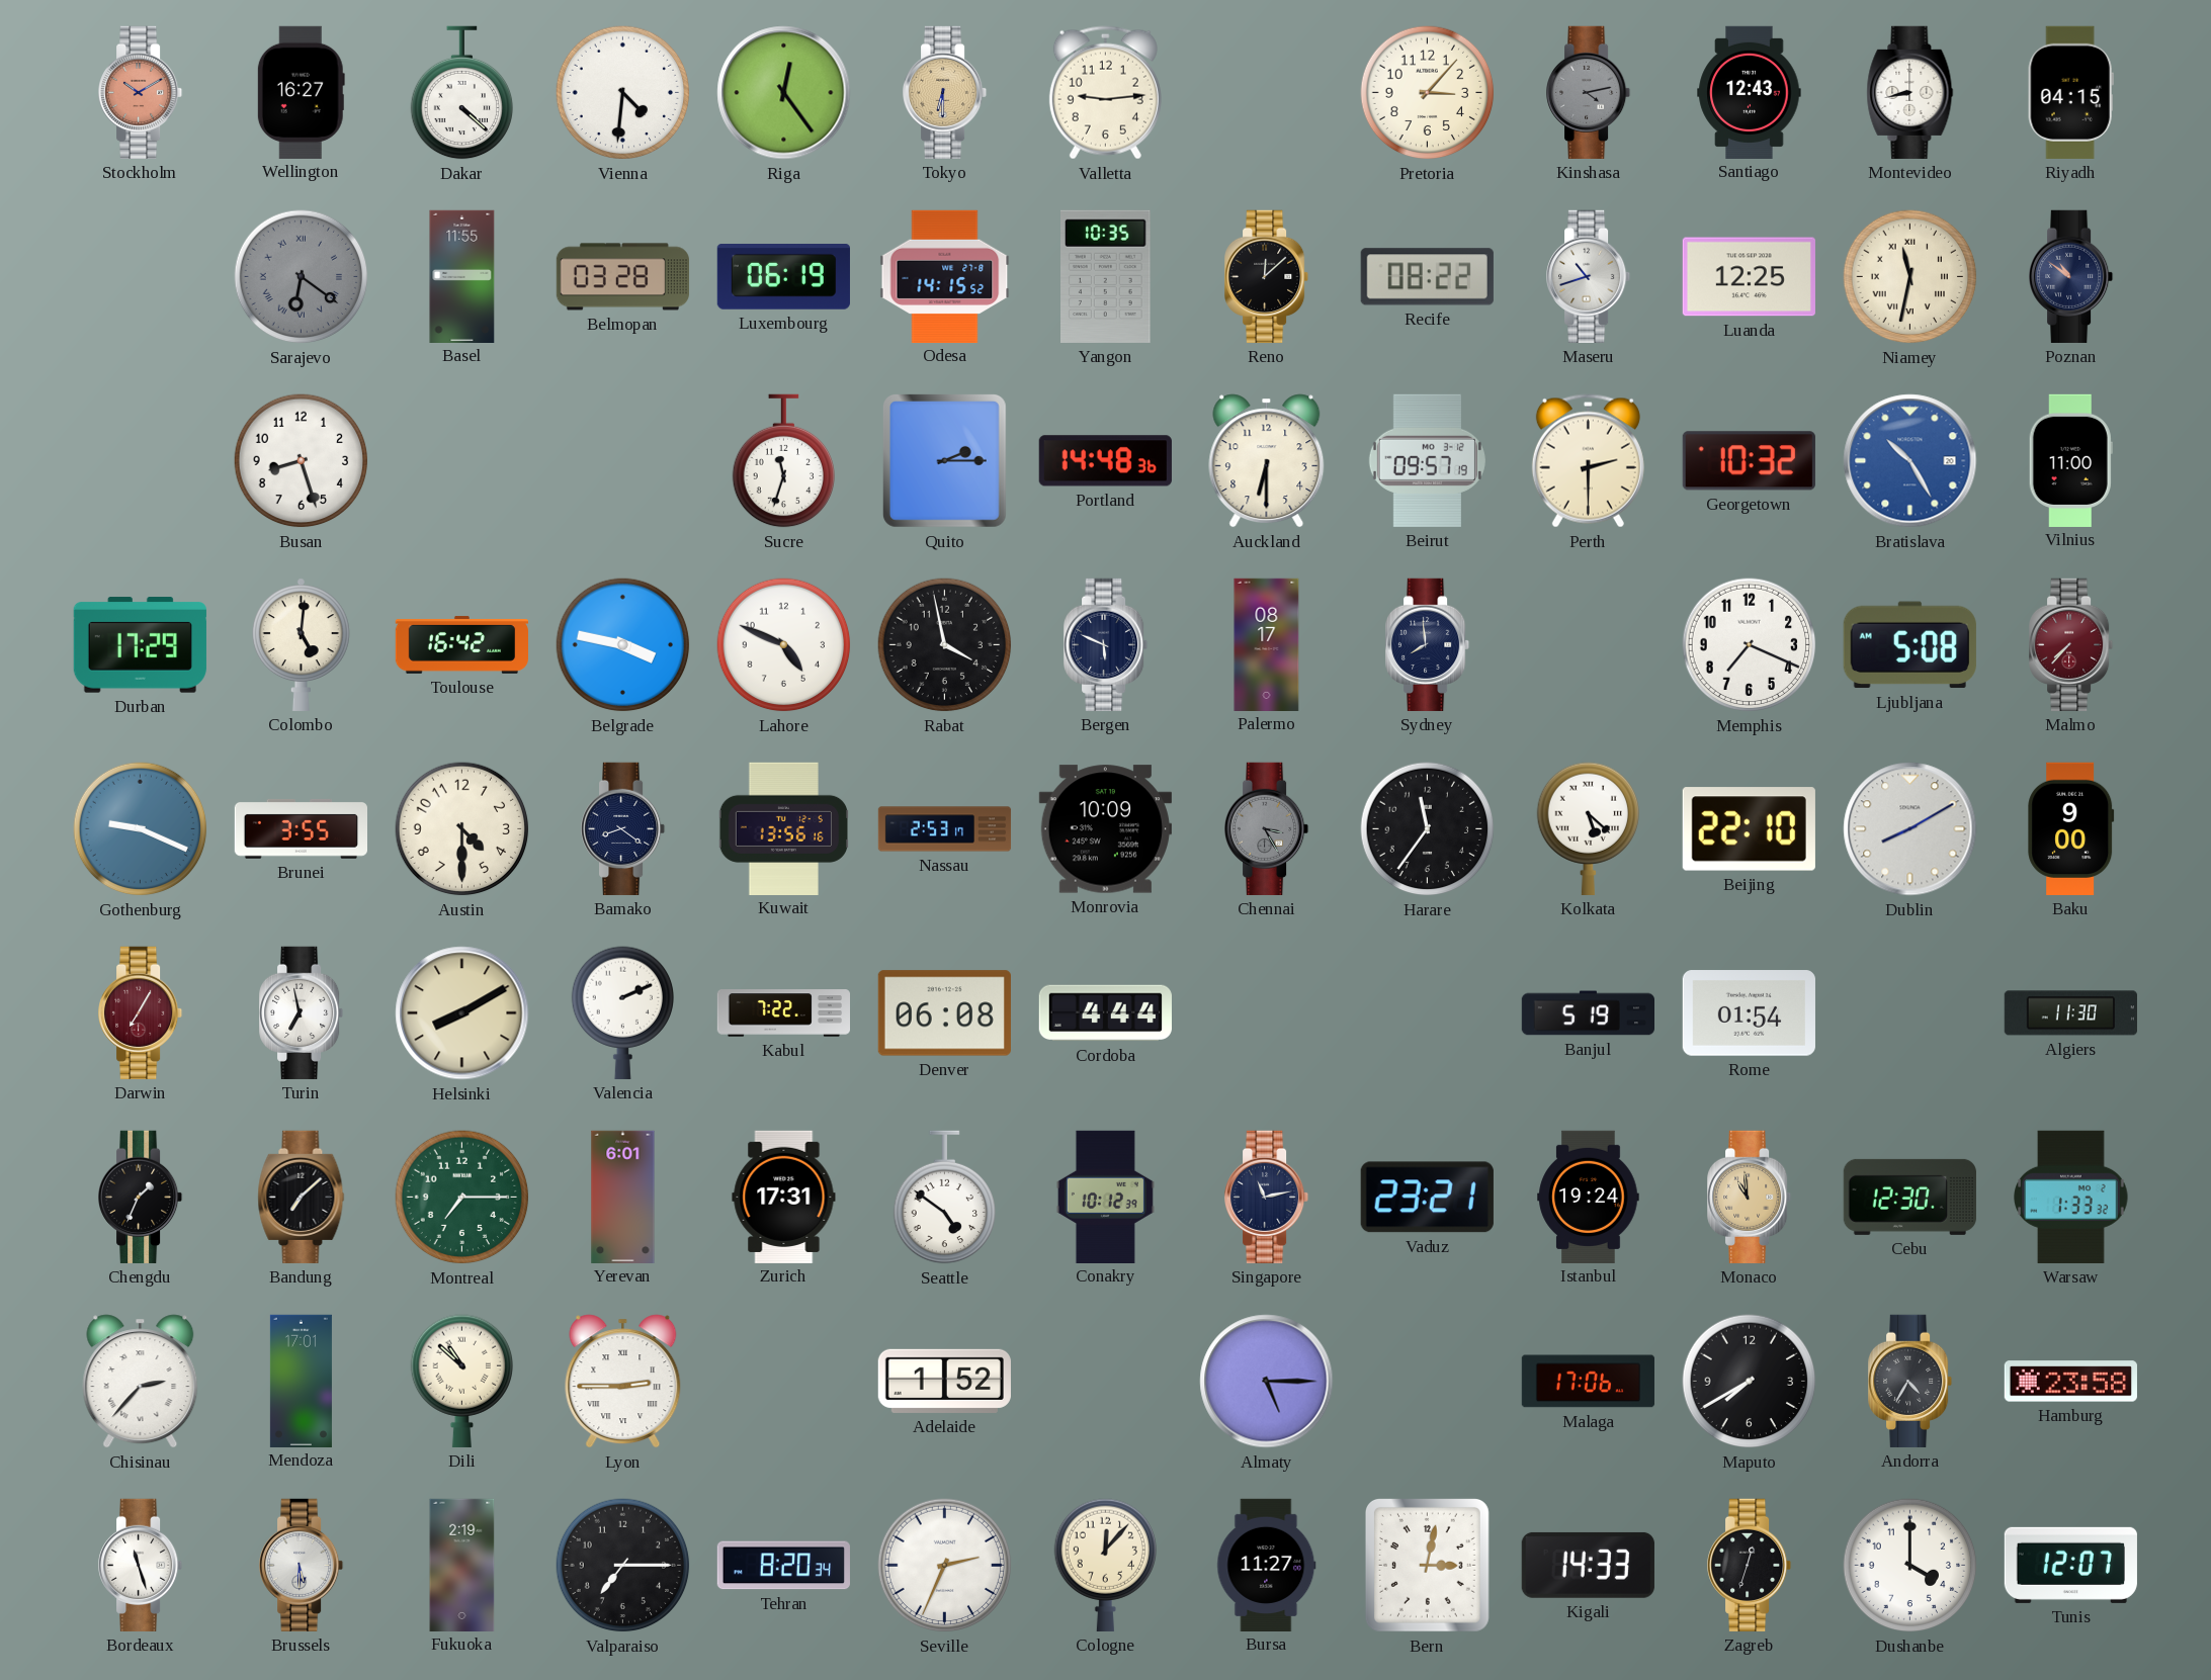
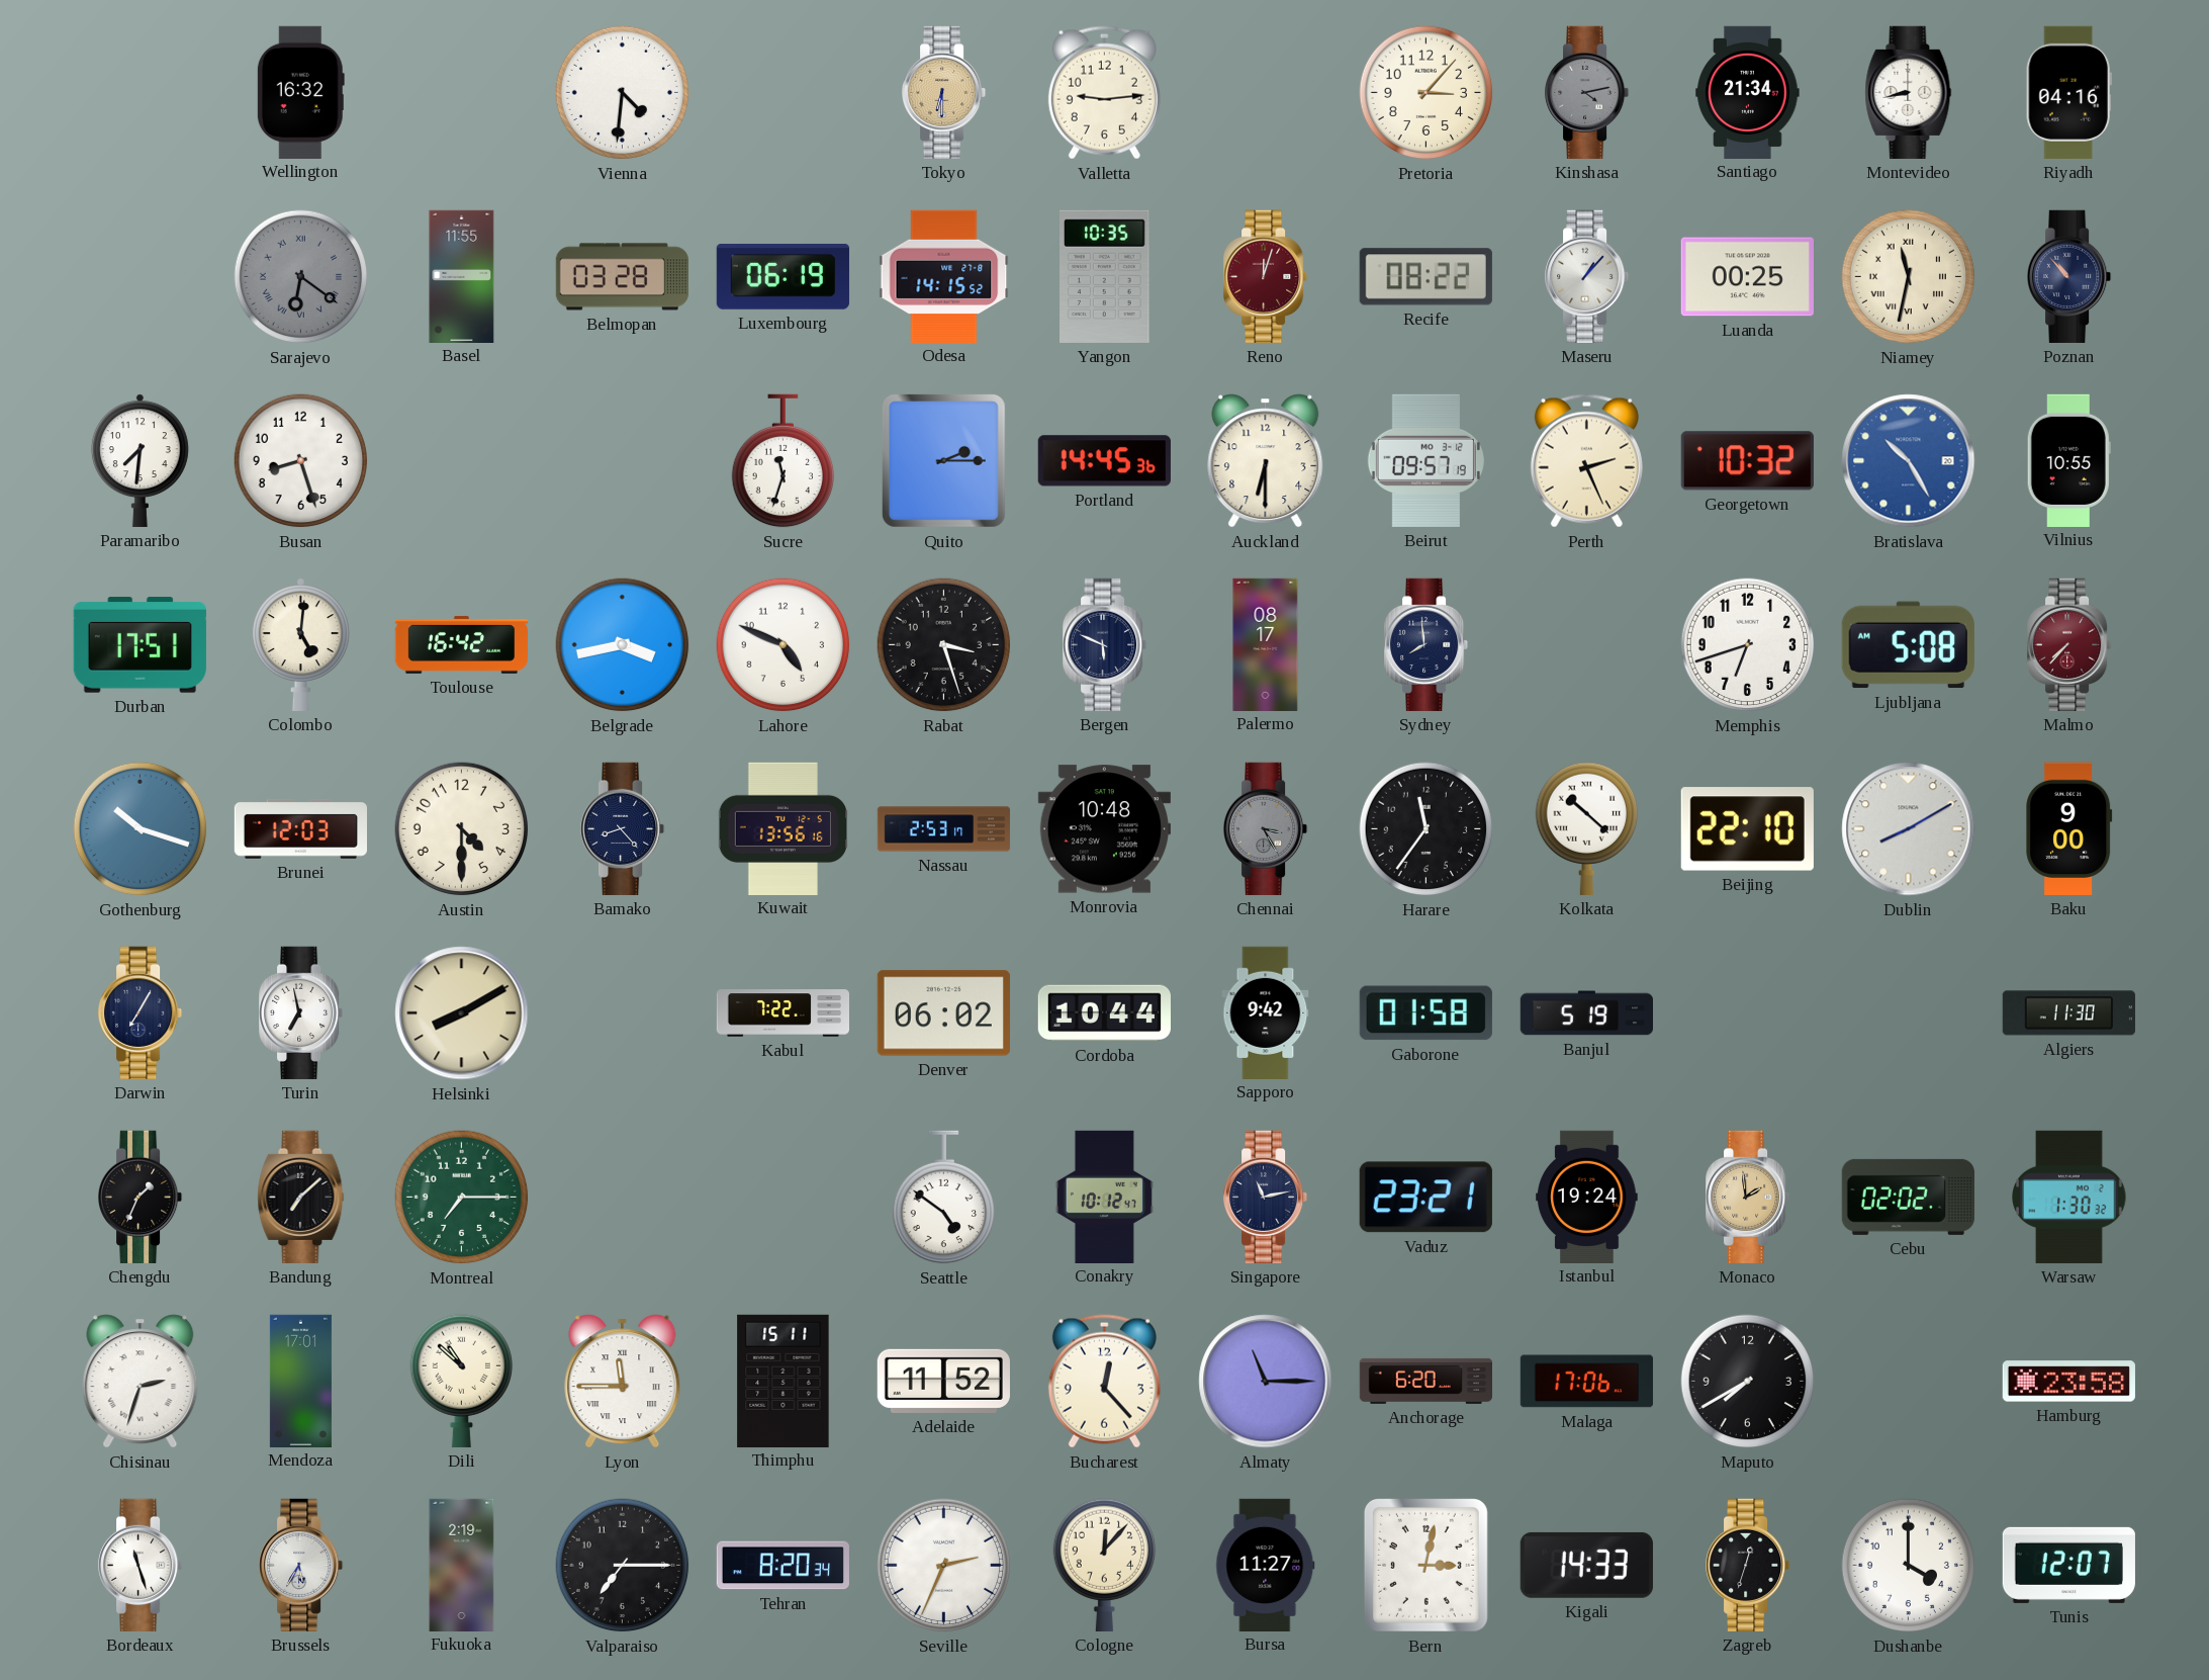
Stockholm: 10:10 -> none
Wellington: 16:27 -> 16:32
Dakar: 4:22 -> none
Riga: 12:24 -> none
Santiago: 12:43 -> 21:34
Riyadh: 04:15 -> 04:16
Reno: 12:08 -> 12:03
Reno dial: black -> burgundy
Maseru: 10:42 -> 1:07
Luanda: 12:25 -> 00:25
Poznan: 10:51 -> 10:53
Paramaribo: none -> 7:31
Portland: 14:48 -> 14:45
Perth: 2:30 -> 2:26
Vilnius: 11:00 -> 10:55
Durban: 17:29 -> 17:51
Belgrade: 3:47 -> 3:43
Rabat: 3:58 -> 3:27
Memphis: 7:19 -> 6:42
Gothenburg: 9:19 -> 10:18
Brunei: 3:55 -> 12:03
Bamako: 8:21 -> 8:23
Monrovia: 10:09 -> 10:48
Kolkata: 5:22 -> 10:22
Darwin dial: burgundy -> navy
Valencia: 2:11 -> none
Denver: 06:08 -> 06:02
Cordoba: 4:44 -> 10:44
Sapporo: none -> 9:42
Gaborone: none -> 01:58
Rome: 01:54 -> none
Yerevan: 6:01 -> none
Zurich: 17:31 -> none
Conakry: 10:12:39 -> 10:12:47
Monaco: 10:59 -> 1:59
Cebu: 12:30 -> 02:02
Warsaw: 1:33 -> 1:30
Chisinau: 2:37 -> 2:33
Lyon: 2:45 -> 11:45
Thimphu: none -> 15:11
Adelaide: 1:52 -> 11:52
Bucharest: none -> 12:23
Almaty: 5:15 -> 11:15
Anchorage: none -> 6:20
Andorra: 4:35 -> none
Brussels: 5:30 -> 5:35
